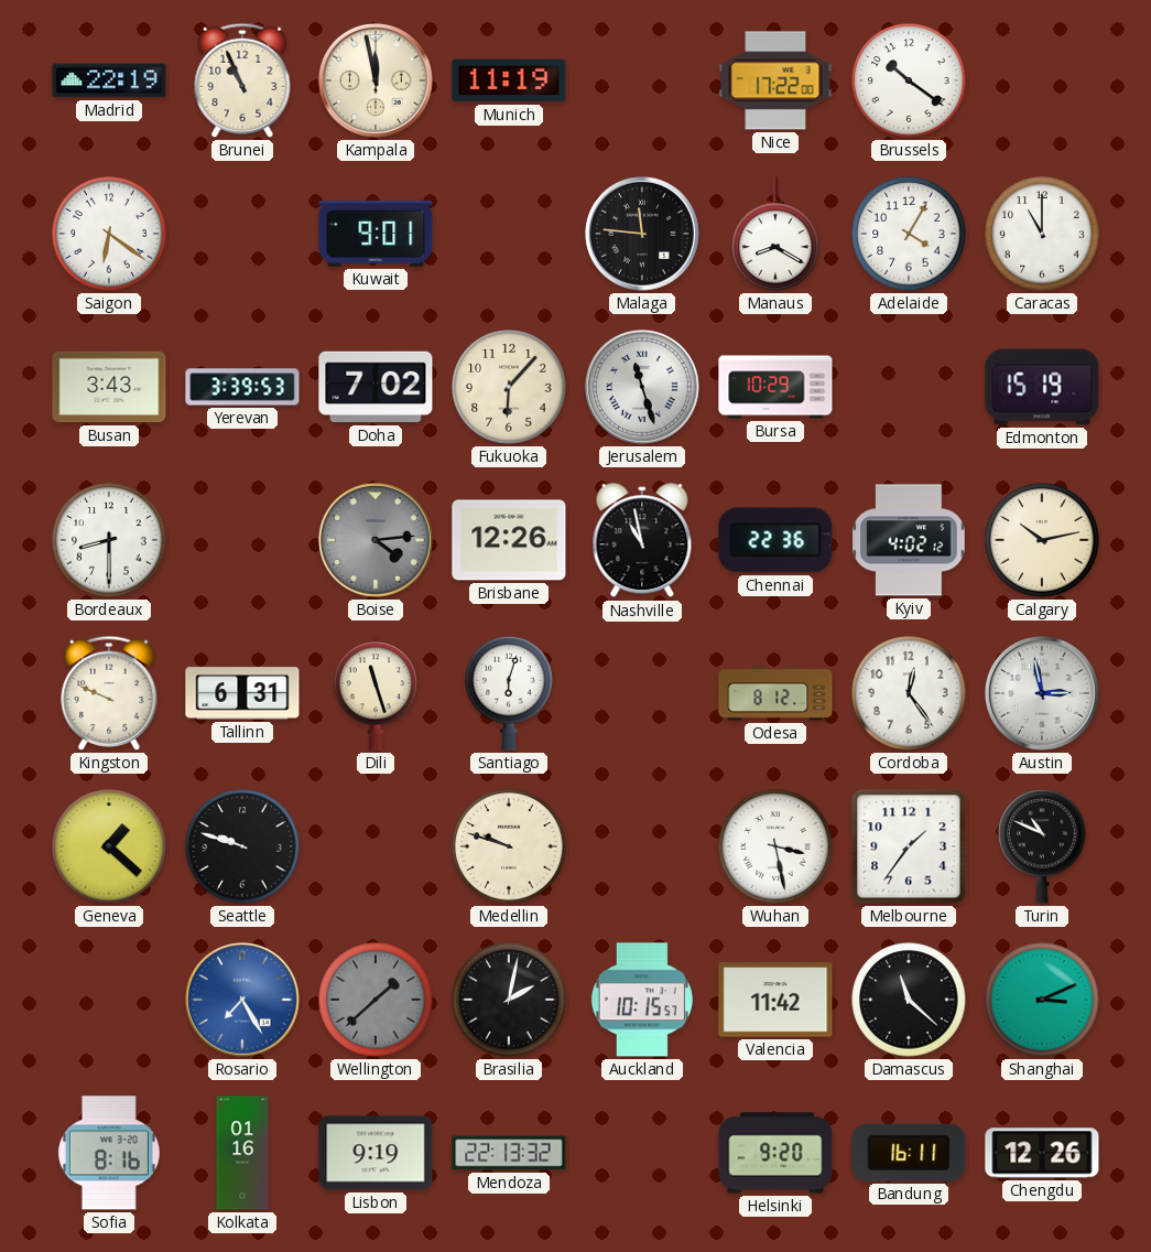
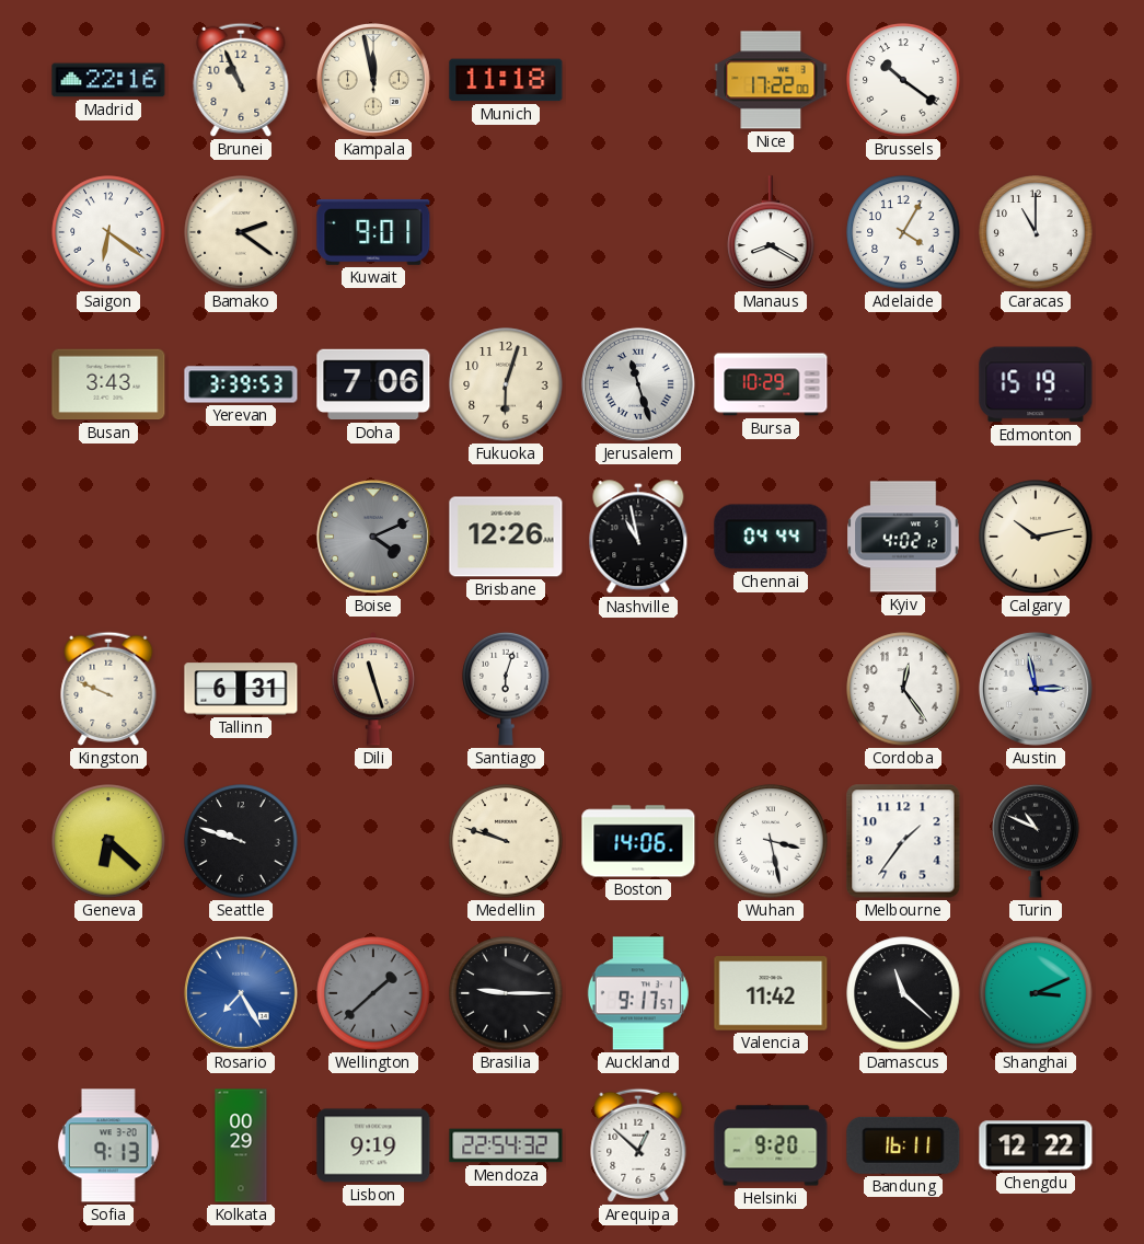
Madrid: 22:19 -> 22:16
Munich: 11:19 -> 11:18
Bamako: none -> 2:21
Malaga: 11:46 -> none
Doha: 7:02 -> 7:06
Fukuoka: 6:07 -> 6:03
Bordeaux: 8:30 -> none
Boise: 4:14 -> 4:11
Chennai: 22:36 -> 04:44
Odesa: 8:12 -> none
Geneva: 1:22 -> 6:22
Boston: none -> 14:06
Brasilia: 2:02 -> 9:15
Auckland: 10:15 -> 9:17
Sofia: 8:16 -> 9:13
Kolkata: 01:16 -> 00:29
Mendoza: 22:13 -> 22:54
Arequipa: none -> 12:52
Chengdu: 12:26 -> 12:22
